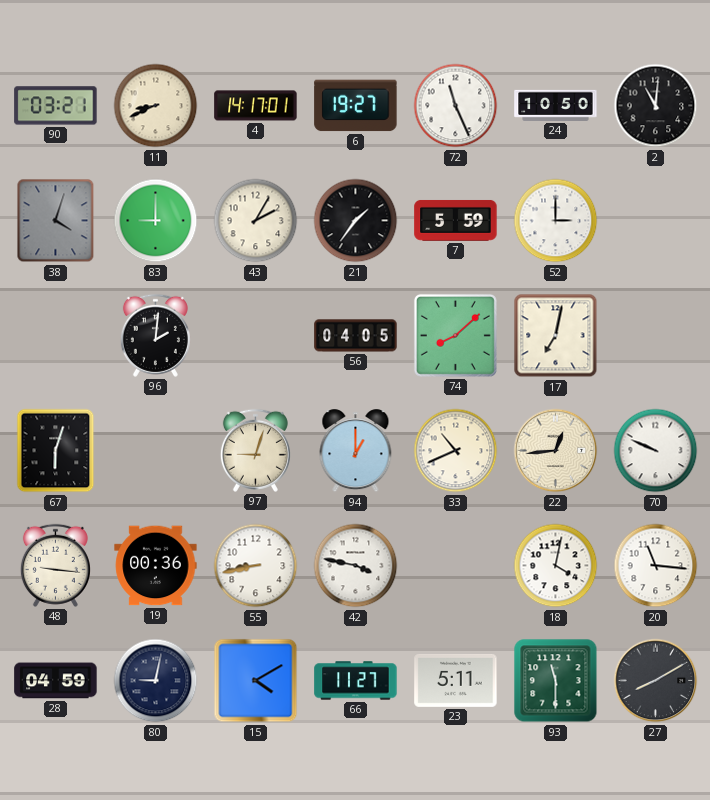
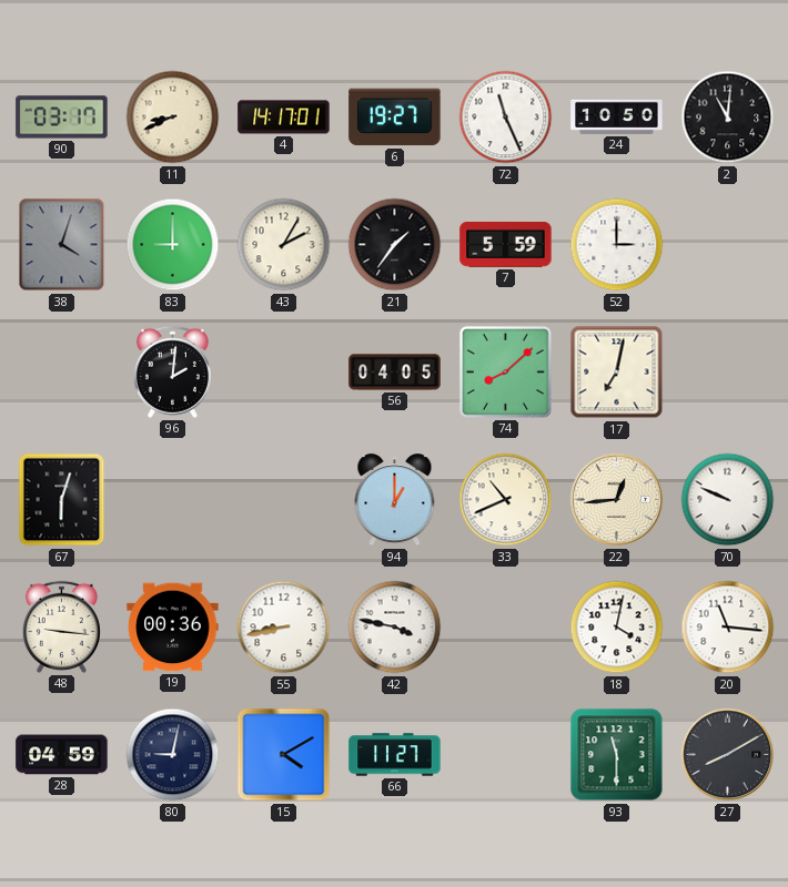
90: 03:21 -> 03:17
97: 9:03 -> none
23: 5:11 -> none
